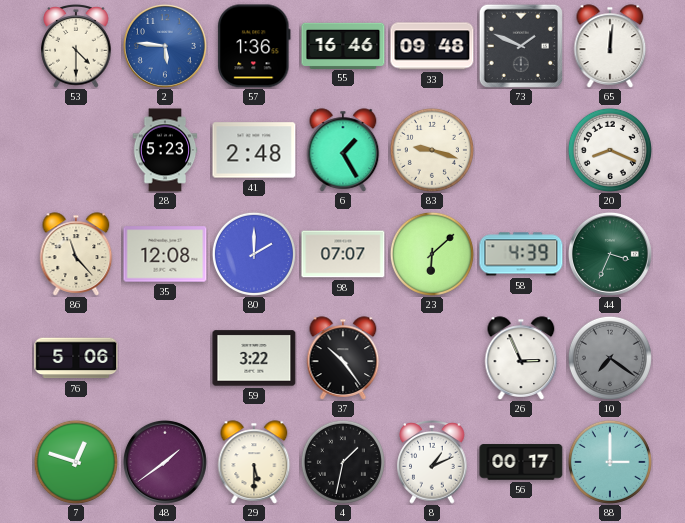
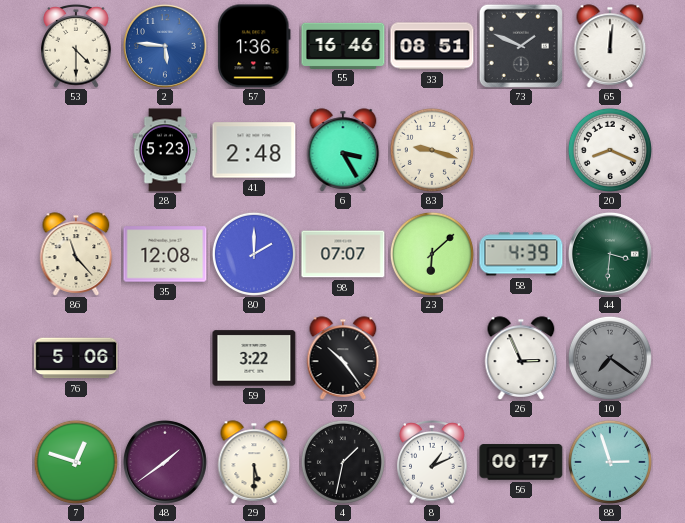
33: 09:48 -> 08:51
6: 1:25 -> 3:25
44: 3:34 -> 3:31
88: 3:00 -> 2:57
